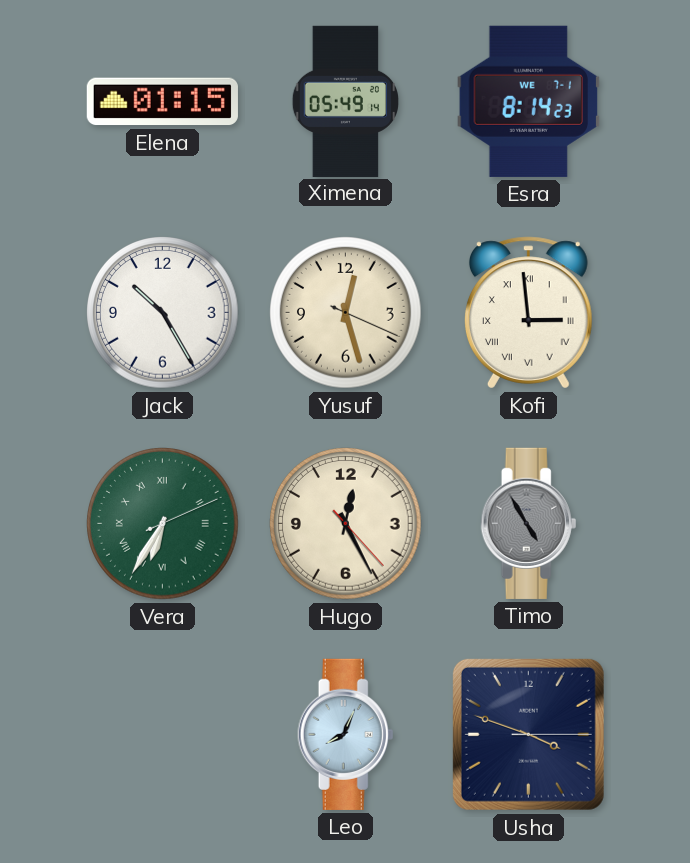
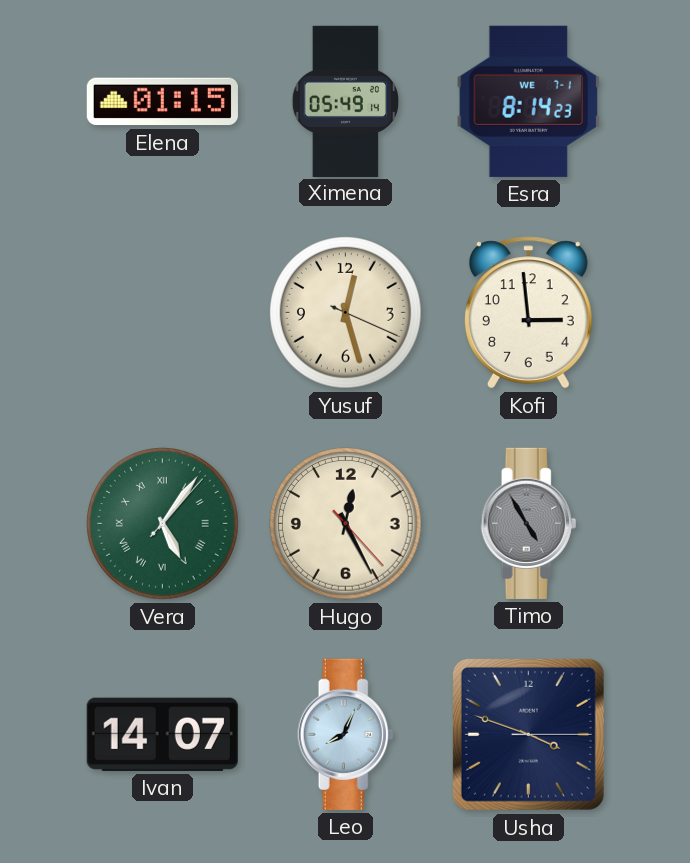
Jack: 10:25 -> none
Kofi numerals: Roman -> Arabic
Vera: 6:35 -> 5:06
Ivan: none -> 14:07
